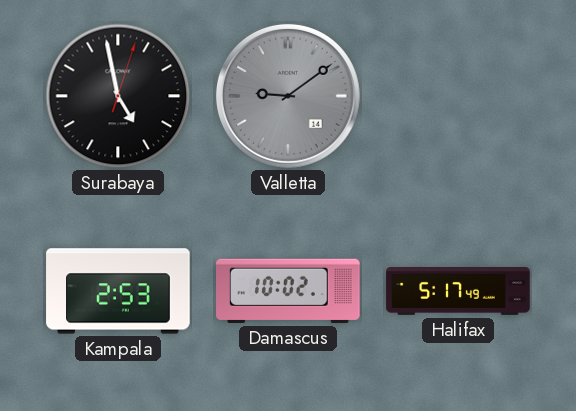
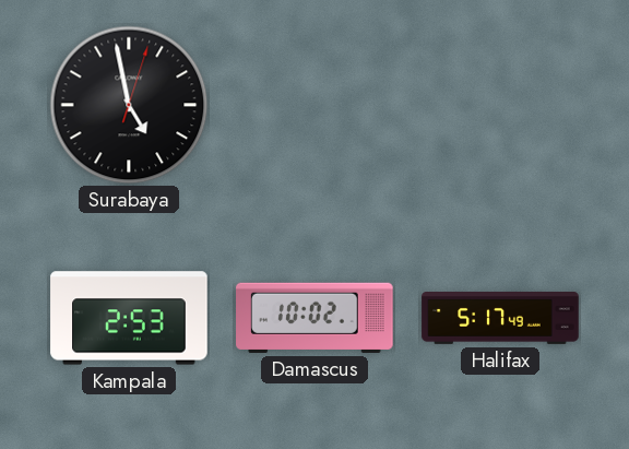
Valletta: 9:09 -> none
